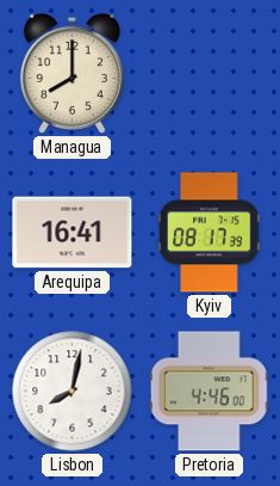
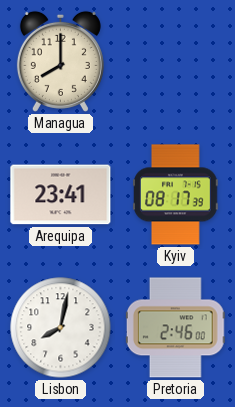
Arequipa: 16:41 -> 23:41
Pretoria: 4:46 -> 2:46
